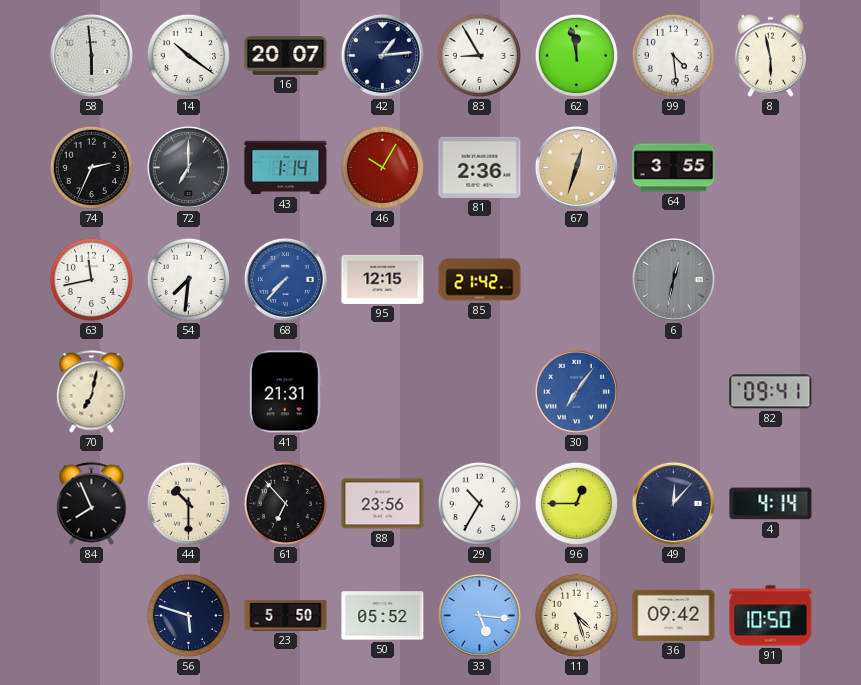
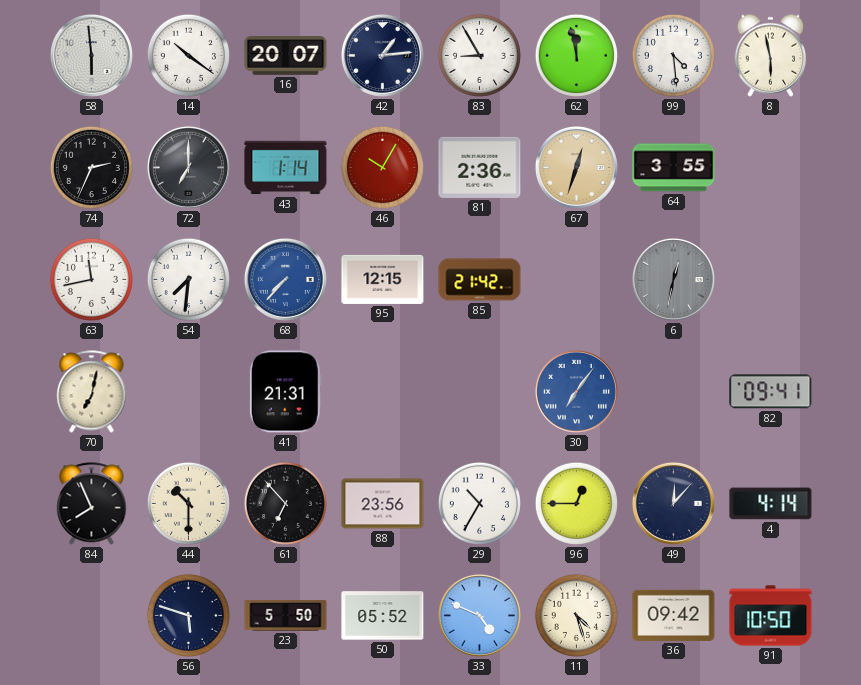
33: 5:16 -> 4:49
